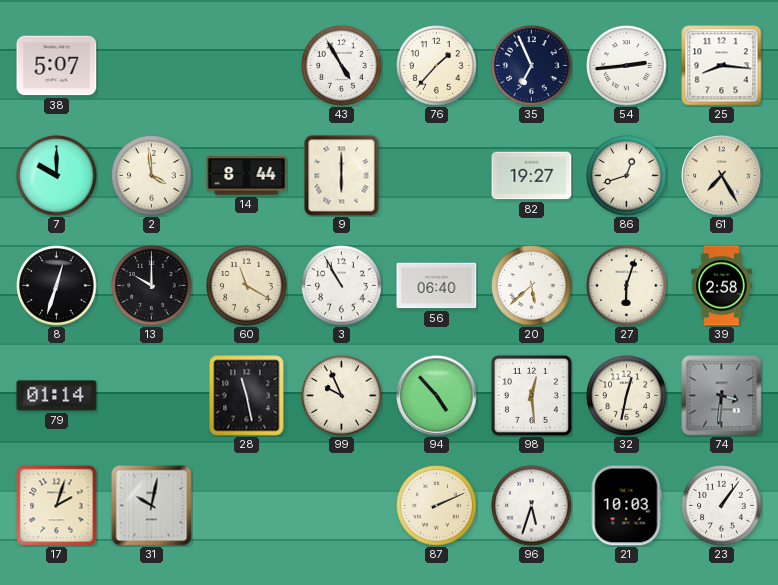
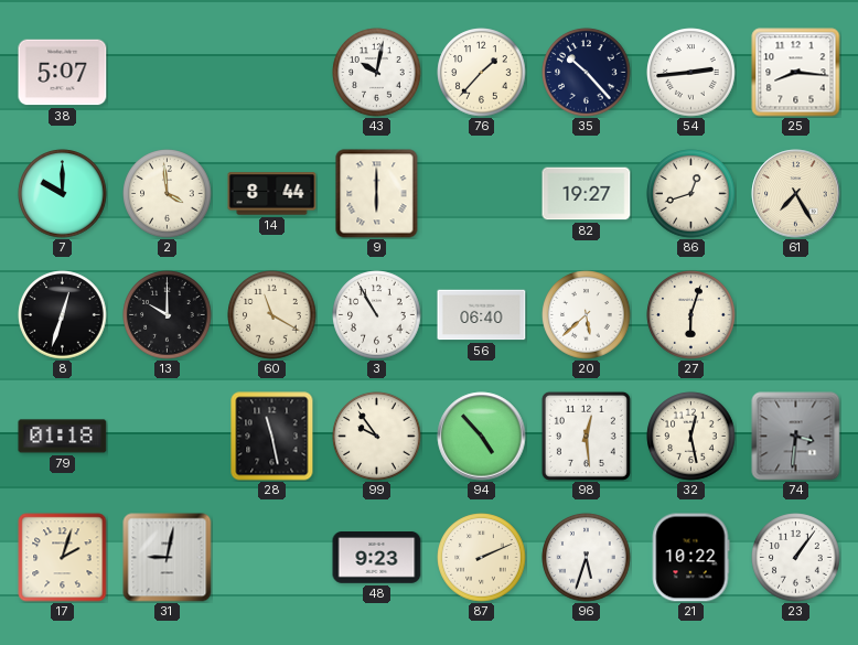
43: 4:55 -> 10:02
35: 6:56 -> 10:23
39: 2:58 -> none
79: 01:14 -> 01:18
99: 9:56 -> 9:54
32: 12:32 -> 12:28
31: 10:02 -> 9:02
48: none -> 9:23
21: 10:03 -> 10:22
